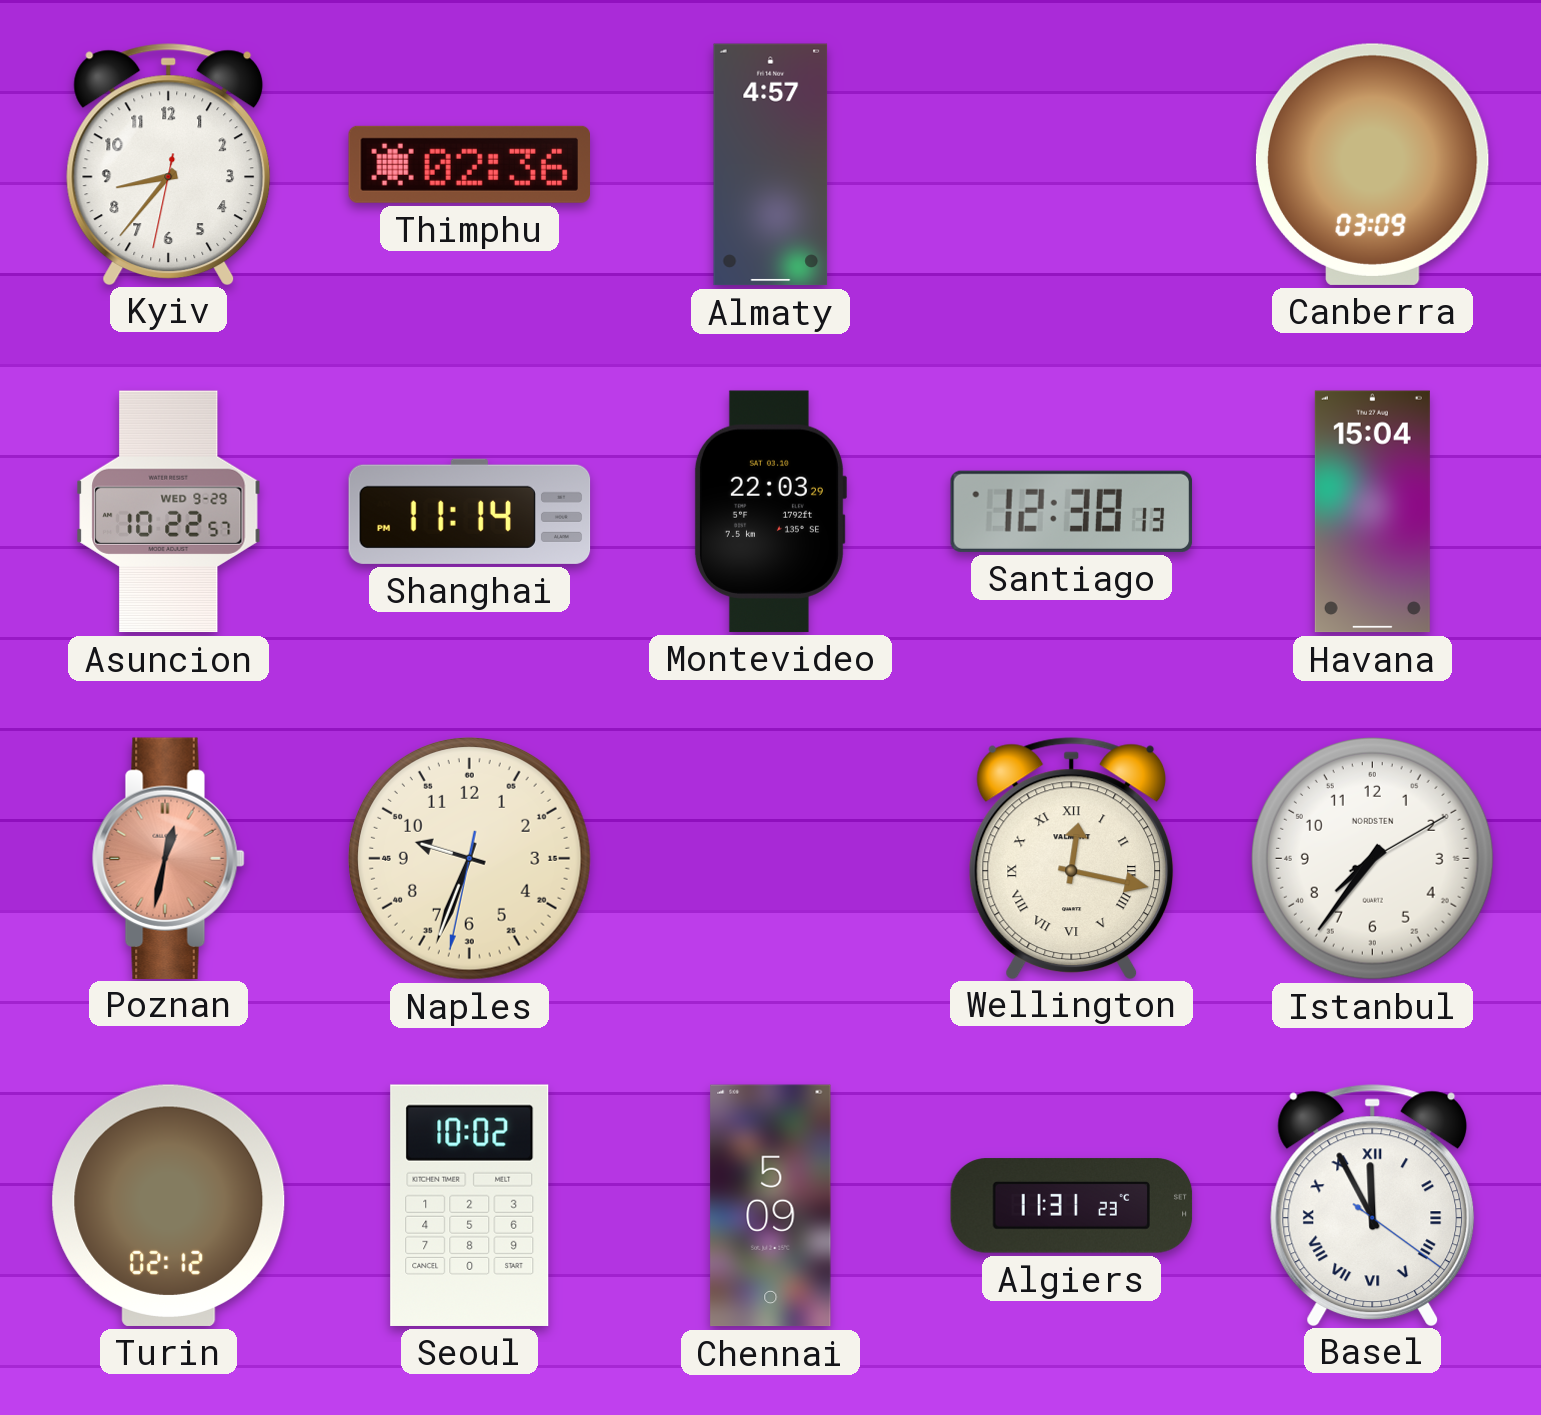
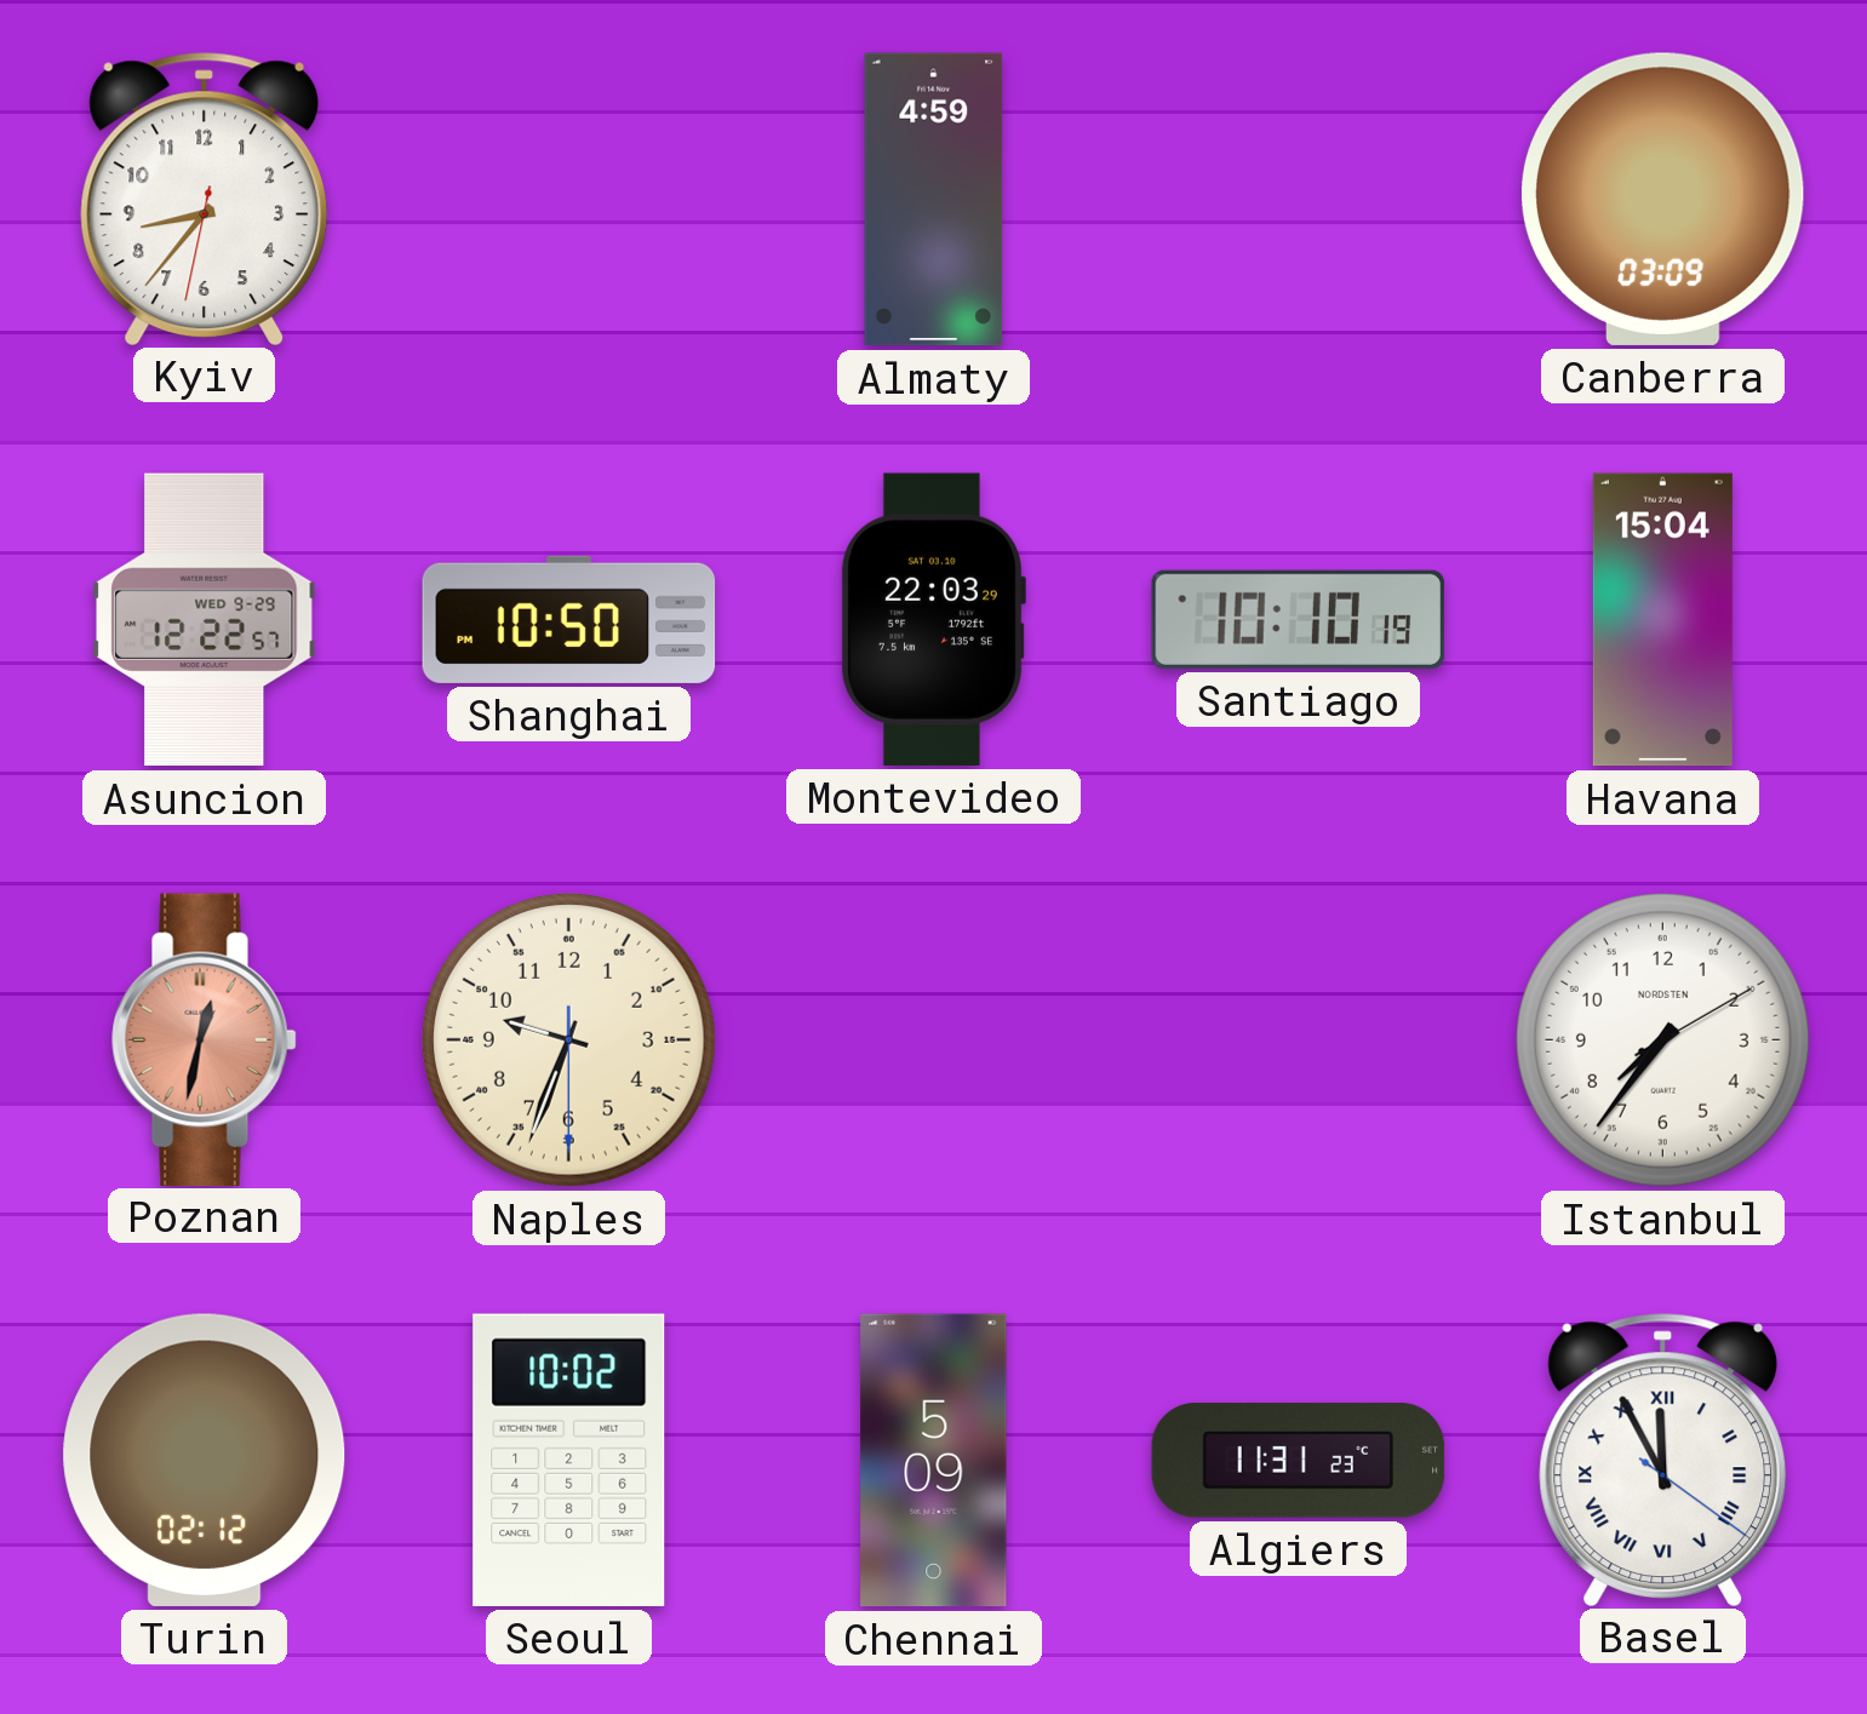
Thimphu: 02:36 -> none
Almaty: 4:57 -> 4:59
Asuncion: 10:22 -> 12:22
Shanghai: 11:14 -> 10:50
Santiago: 12:38 -> 10:10
Naples: 9:33:32 -> 9:33:30
Wellington: 12:17 -> none
